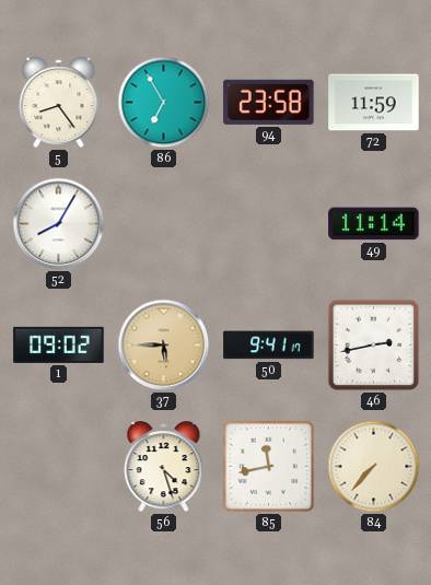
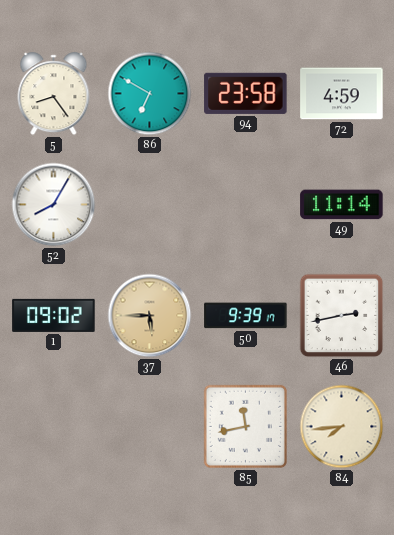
86: 6:55 -> 6:50
72: 11:59 -> 4:59
50: 9:41 -> 9:39
56: 4:27 -> none
84: 7:37 -> 7:44
